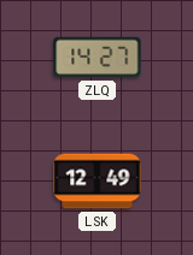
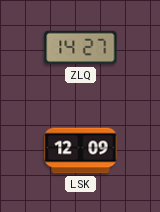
LSK: 12:49 -> 12:09
